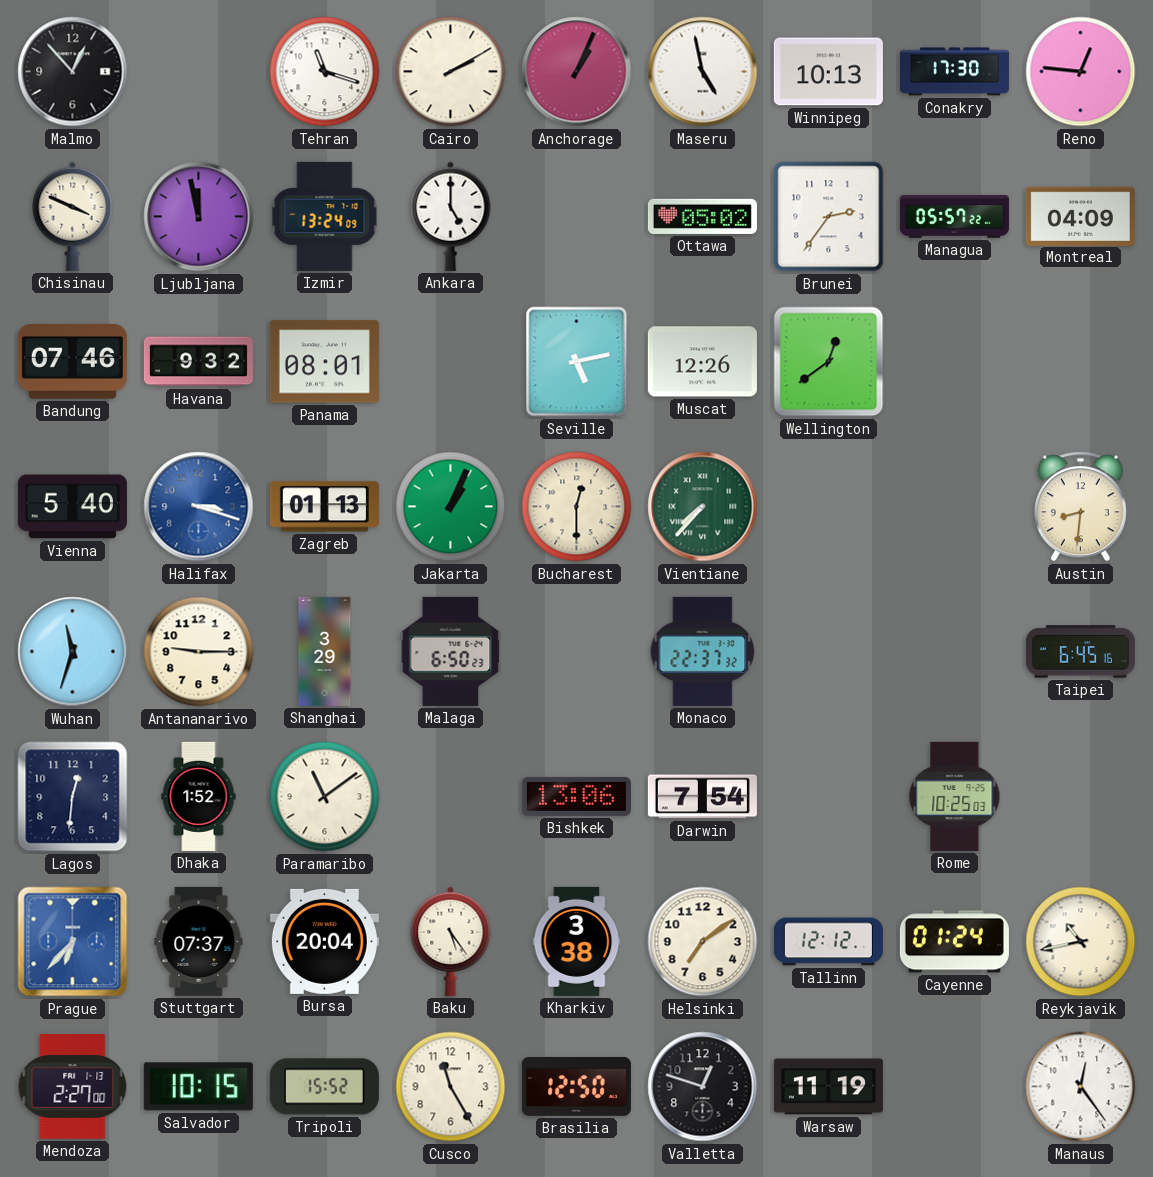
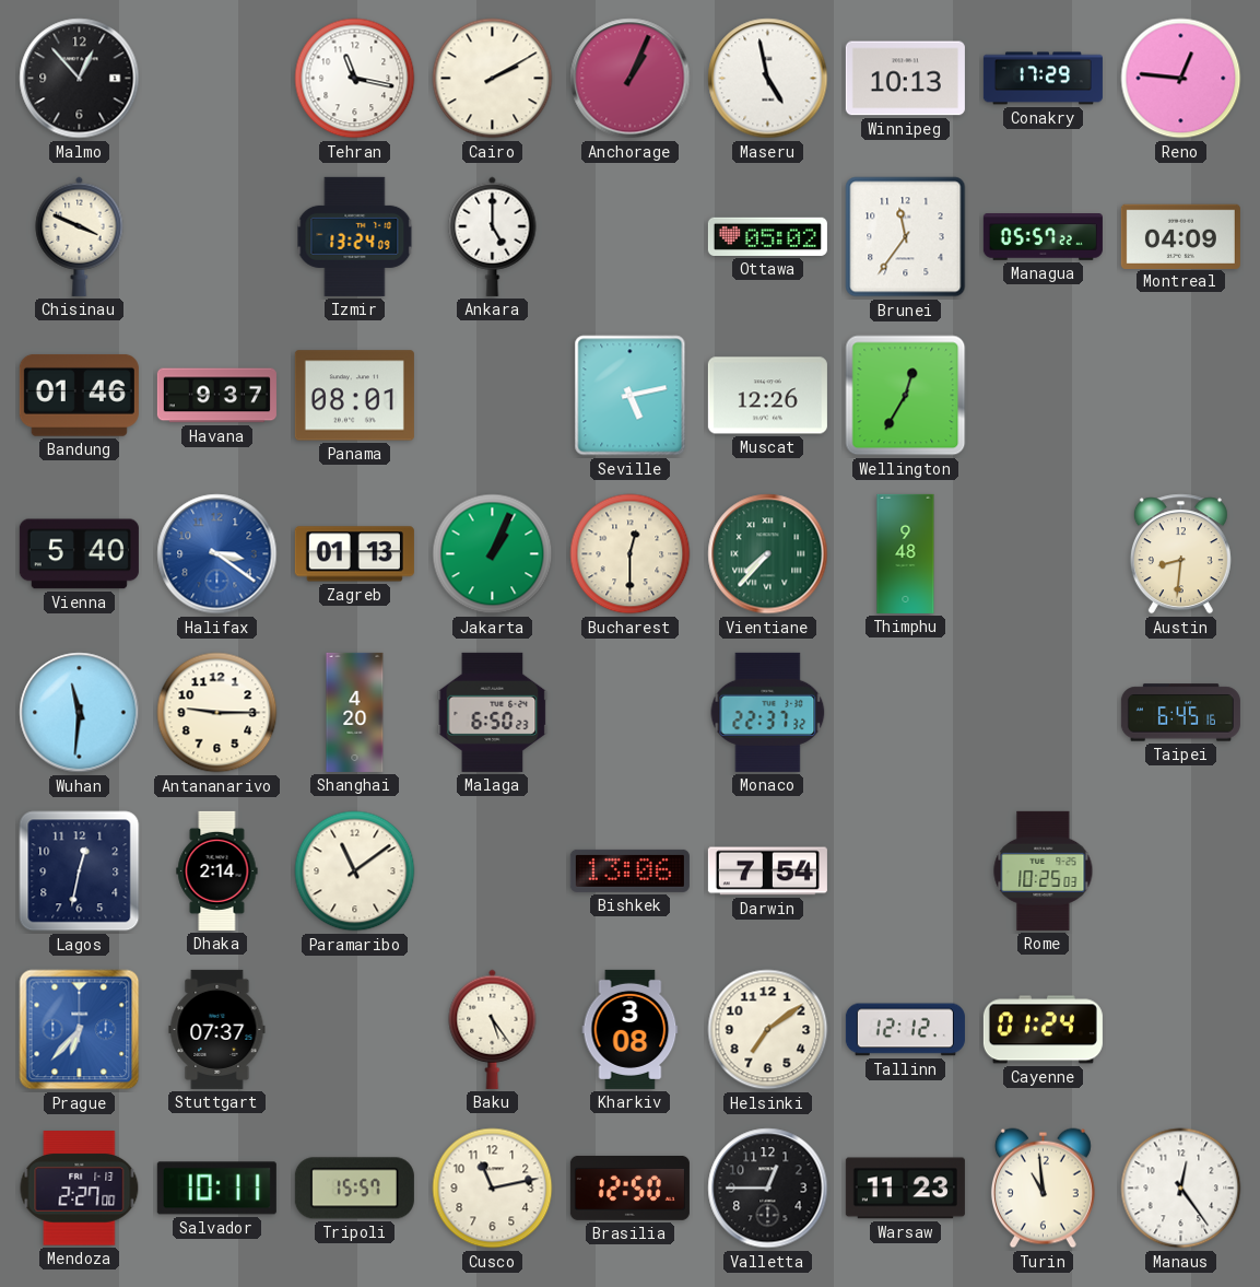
Tehran: 11:18 -> 11:17
Conakry: 17:30 -> 17:29
Ljubljana: 11:58 -> none
Brunei: 2:36 -> 11:36
Bandung: 07:46 -> 01:46
Havana: 9:32 -> 9:37
Wellington: 12:39 -> 12:35
Halifax: 3:18 -> 3:21
Thimphu: none -> 9:48
Wuhan: 11:33 -> 11:31
Shanghai: 3:29 -> 4:20
Lagos: 12:31 -> 12:32
Dhaka: 1:52 -> 2:14
Bursa: 20:04 -> none
Kharkiv: 3:38 -> 3:08
Reykjavik: 10:43 -> none
Salvador: 10:15 -> 10:11
Tripoli: 15:52 -> 15:57
Cusco: 11:25 -> 11:13
Valletta: 12:48 -> 12:45
Warsaw: 11:19 -> 11:23
Turin: none -> 10:59
